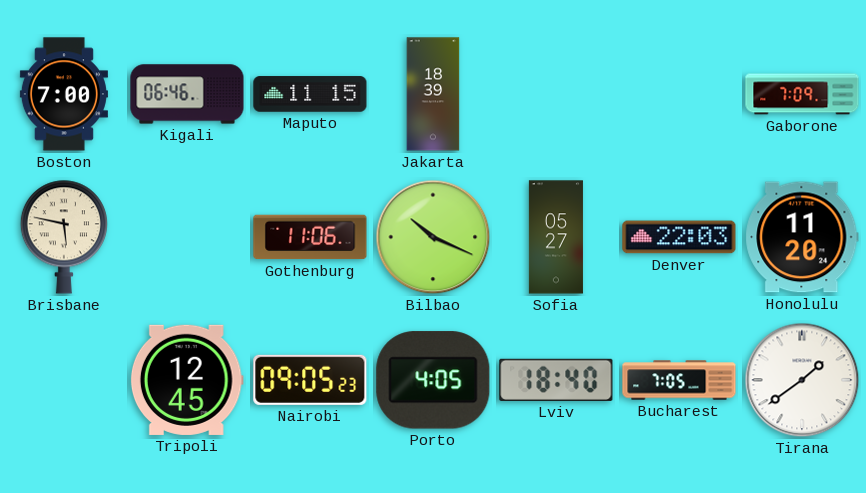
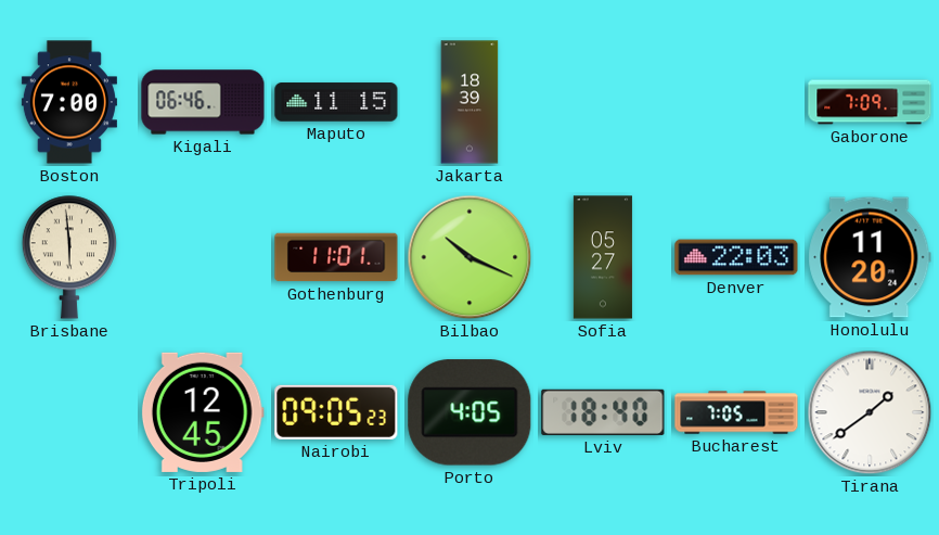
Brisbane: 5:47 -> 5:59
Gothenburg: 11:06 -> 11:01
